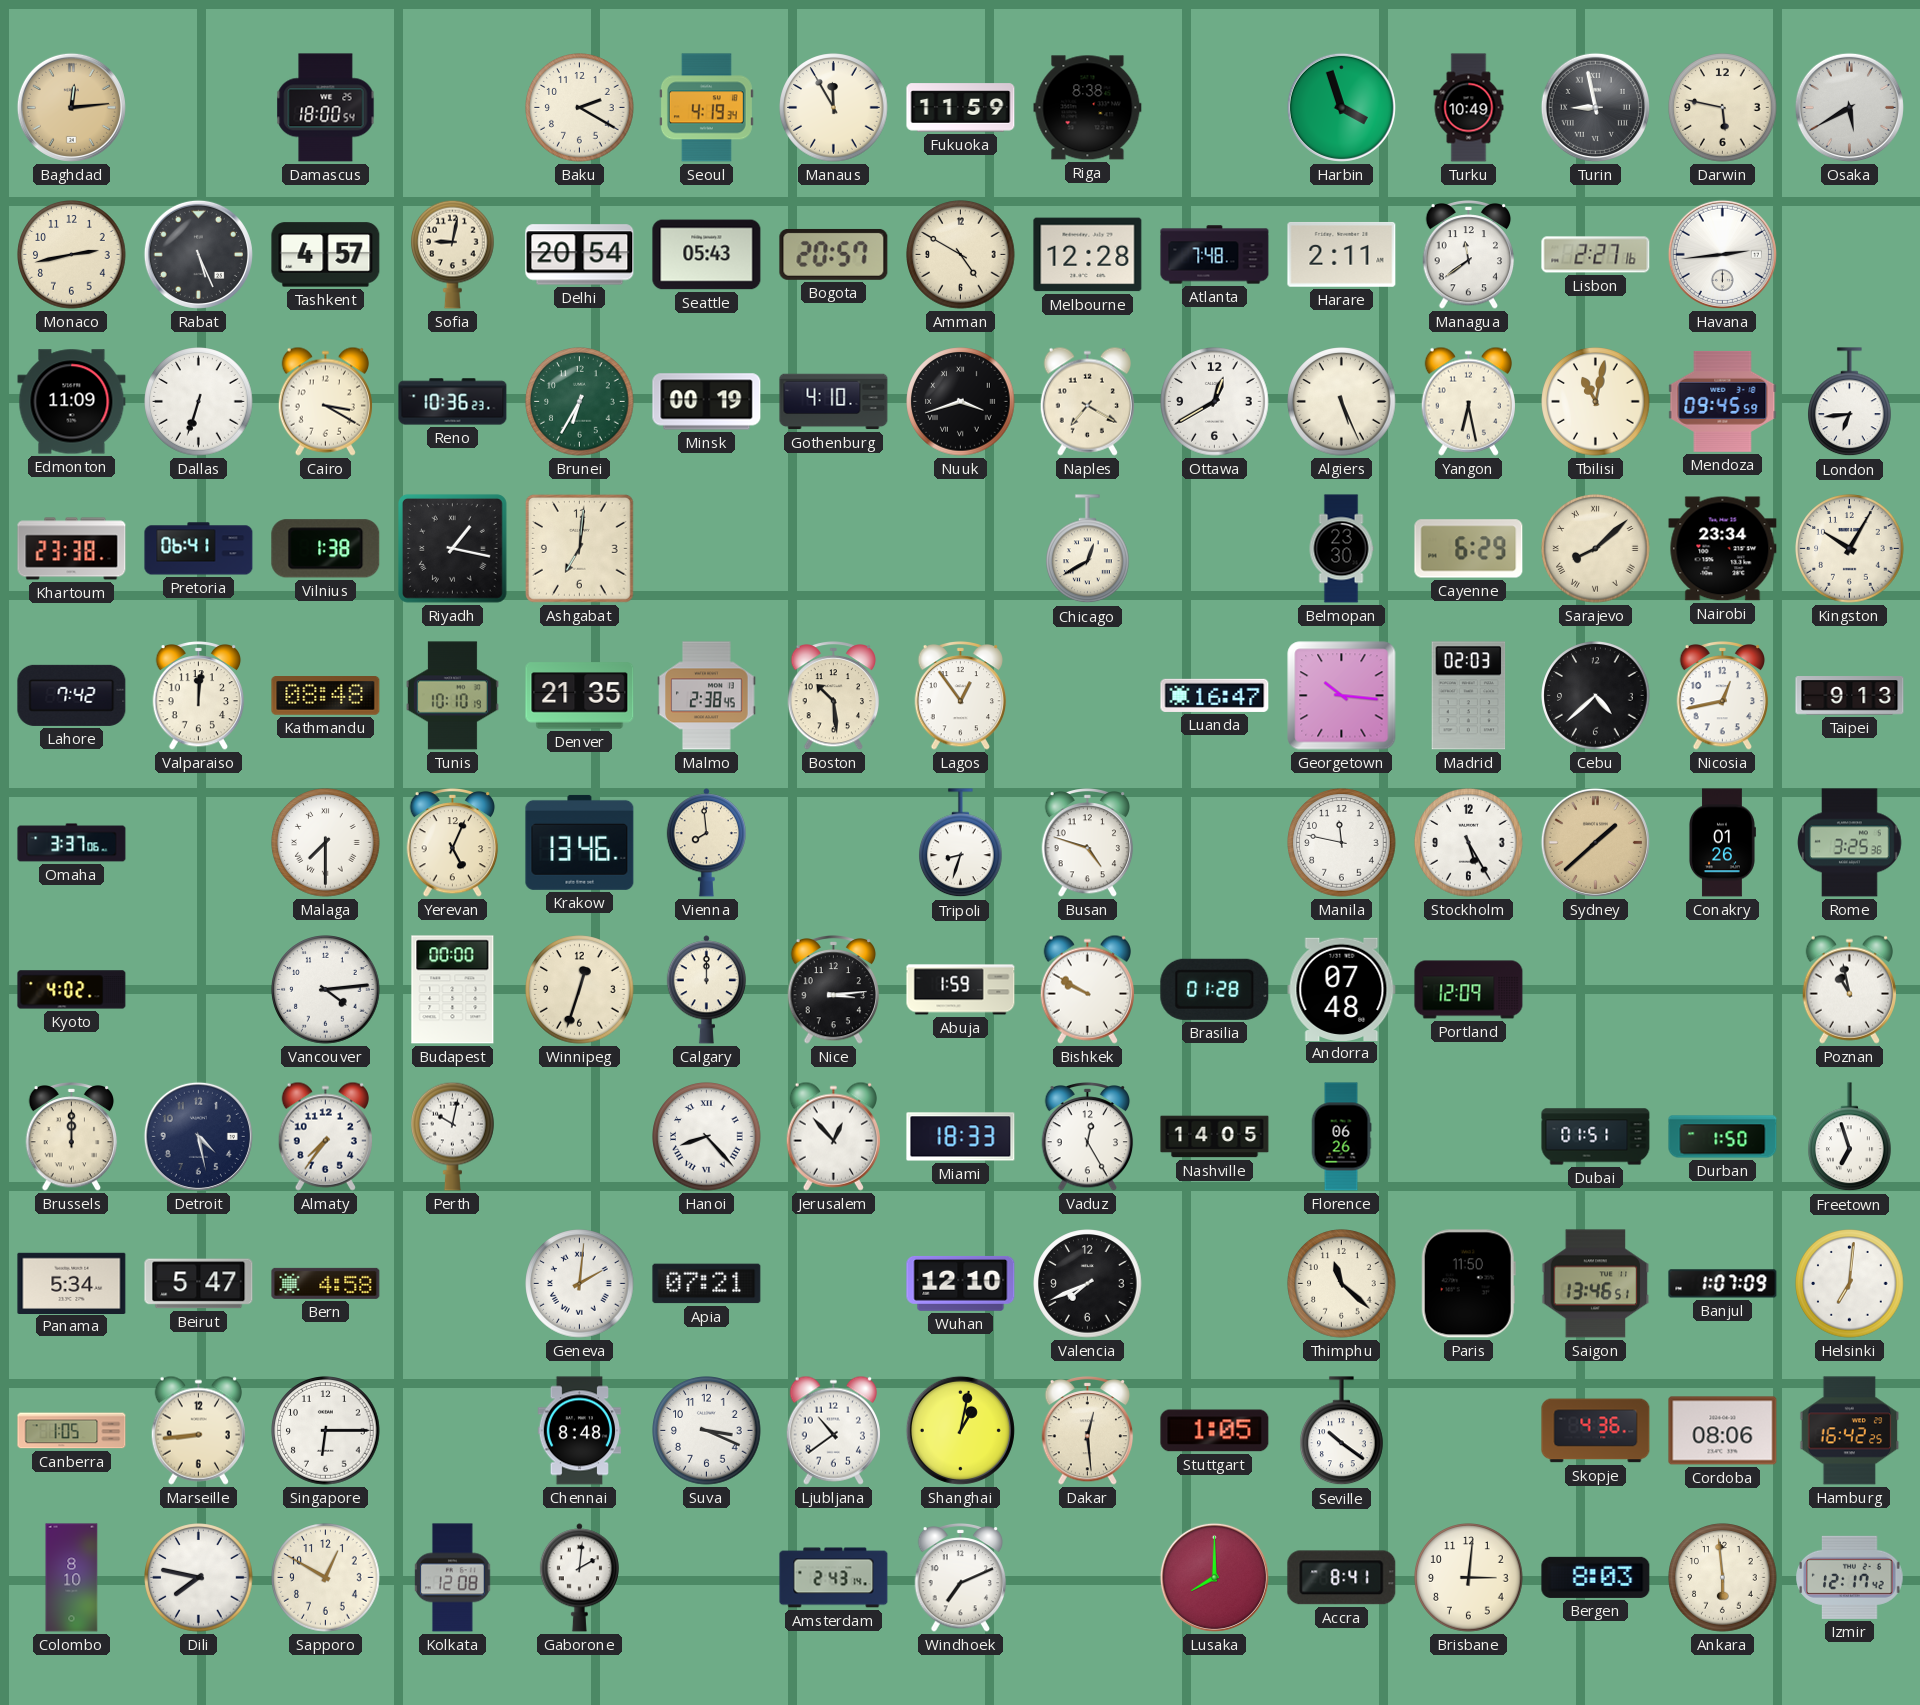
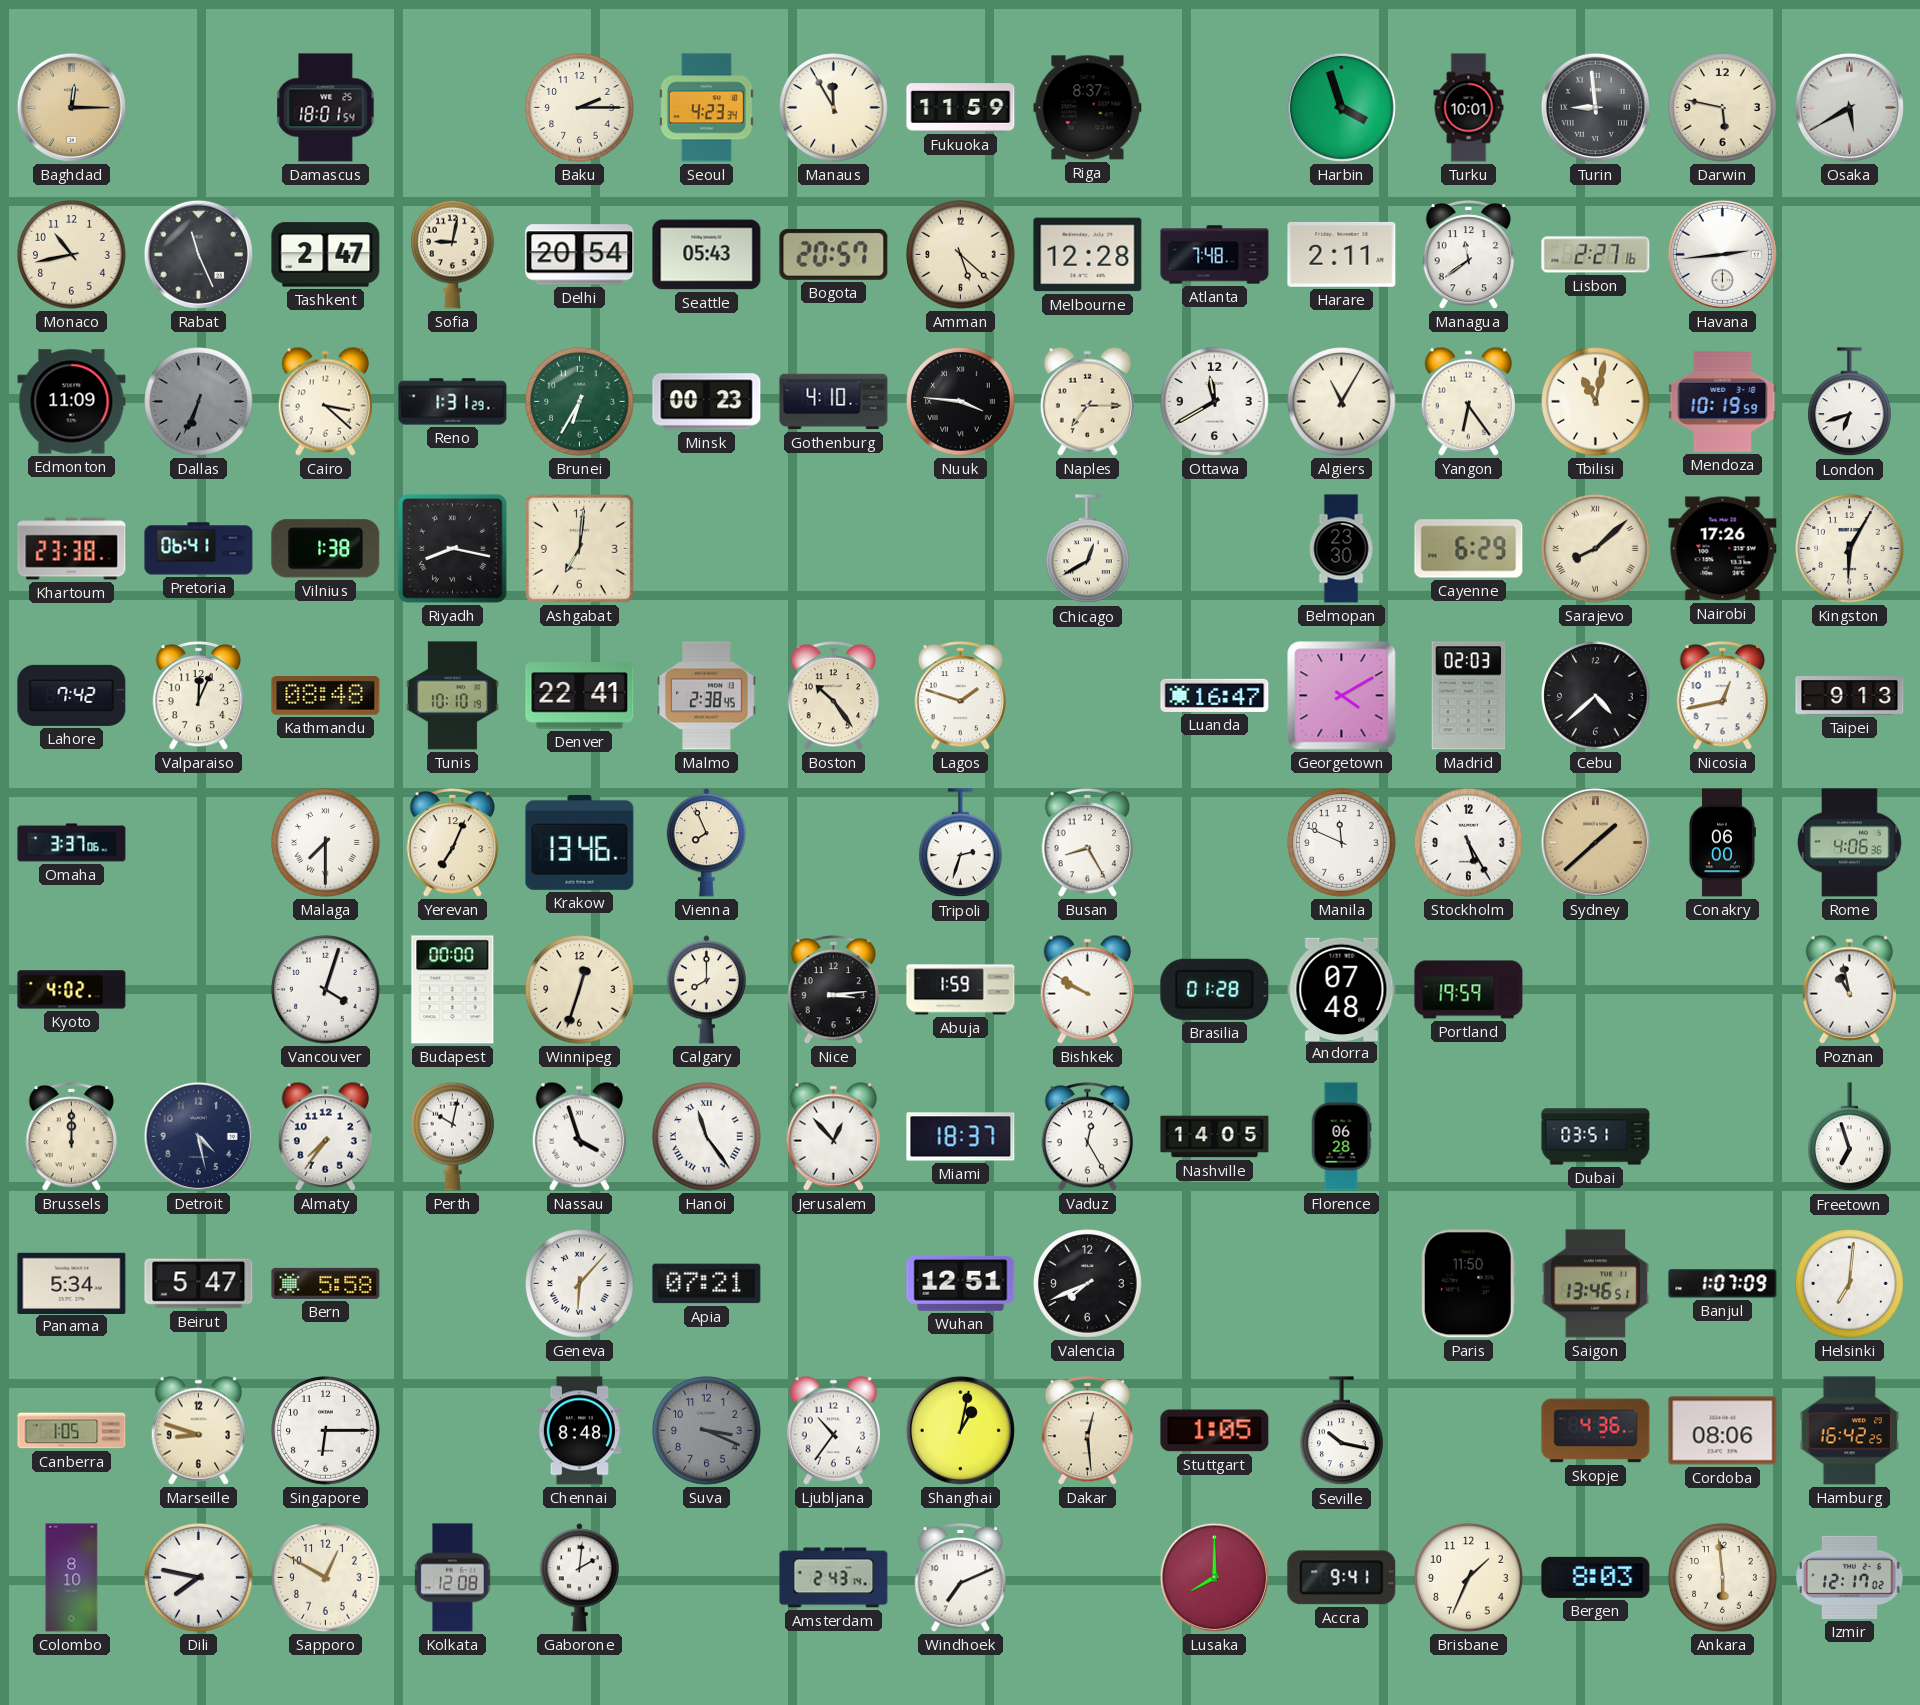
Baghdad: 12:14 -> 12:15
Damascus: 18:00 -> 18:01
Baku: 2:20 -> 2:15
Seoul: 4:19 -> 4:23
Riga: 8:38 -> 8:37
Turku: 10:49 -> 10:01
Turin: 8:58 -> 8:59
Monaco: 2:43 -> 10:43
Rabat: 5:26 -> 11:26
Tashkent: 4:57 -> 2:47
Amman: 4:50 -> 5:22
Dallas: 6:33 -> 6:34
Dallas dial: white -> grey
Cairo: 3:20 -> 3:22
Reno: 10:36 -> 1:31
Minsk: 00:19 -> 00:23
Nuuk: 3:42 -> 3:46
Naples: 7:20 -> 7:15
Ottawa: 12:40 -> 11:40
Algiers: 5:26 -> 11:05
Yangon: 6:28 -> 6:24
Mendoza: 09:45 -> 10:19
London: 6:44 -> 6:42
Riyadh: 1:17 -> 8:17
Nairobi: 23:34 -> 17:26
Kingston: 10:05 -> 6:05
Valparaiso: 12:01 -> 12:04
Denver: 21:35 -> 22:41
Boston: 10:29 -> 10:24
Lagos: 12:54 -> 1:48
Georgetown: 10:16 -> 4:10
Yerevan: 5:04 -> 7:04
Vienna: 7:59 -> 7:56
Tripoli: 8:33 -> 2:33
Busan: 4:48 -> 8:25
Manila: 11:47 -> 11:49
Conakry: 01:26 -> 06:00
Rome: 3:25 -> 4:06
Vancouver: 4:14 -> 4:03
Calgary: 12:00 -> 8:00
Portland: 12:09 -> 19:59
Nassau: none -> 3:57
Hanoi: 8:23 -> 11:24
Miami: 18:33 -> 18:37
Florence: 06:26 -> 06:28
Dubai: 01:51 -> 03:51
Durban: 1:50 -> none
Bern: 4:58 -> 5:58
Geneva: 2:01 -> 6:07
Wuhan: 12:10 -> 12:51
Thimphu: 11:22 -> none
Marseille: 8:44 -> 8:48
Suva dial: white -> grey
Ljubljana: 10:39 -> 10:36
Seville: 10:21 -> 10:17
Accra: 8:41 -> 9:41
Brisbane: 3:01 -> 1:34
Izmir: 12:17:42 -> 12:17:02
